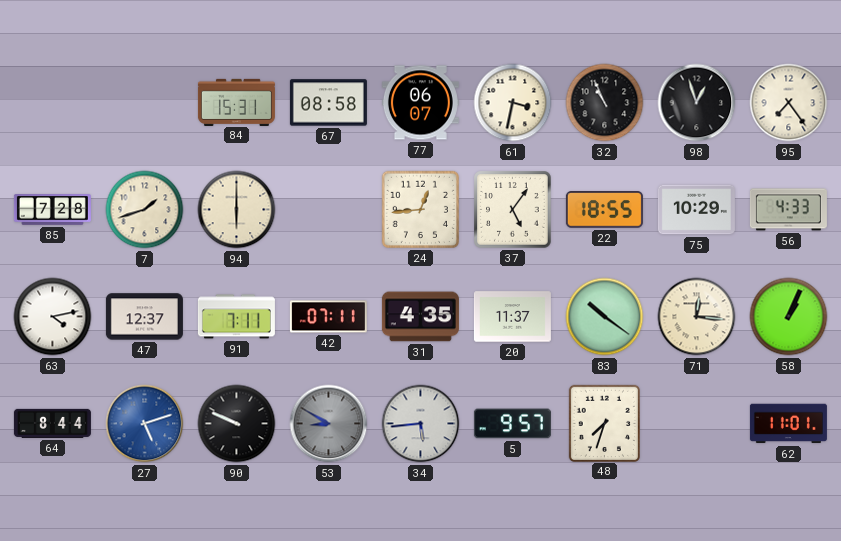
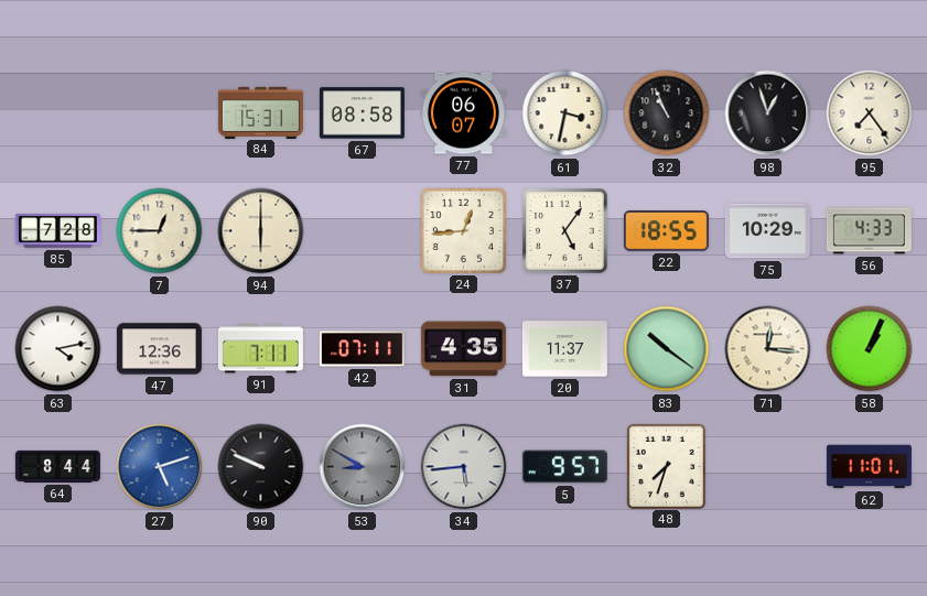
7: 1:42 -> 12:45
47: 12:37 -> 12:36
